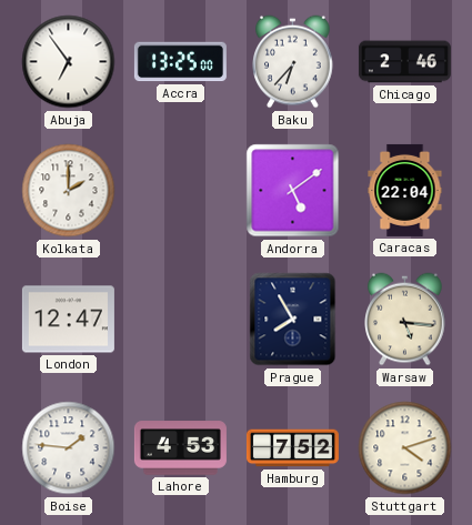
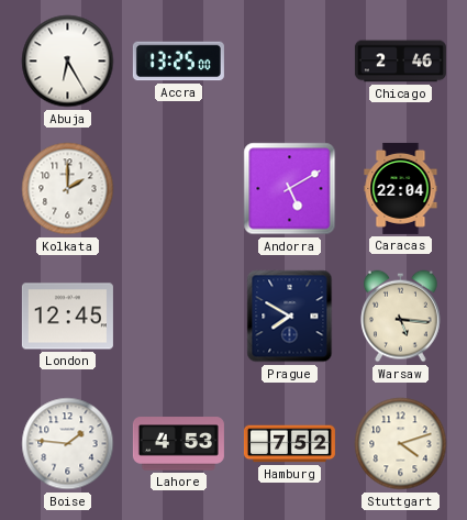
Abuja: 6:54 -> 6:25
Baku: 6:37 -> none
Andorra: 5:09 -> 5:10
London: 12:47 -> 12:45
Prague: 7:55 -> 7:50
